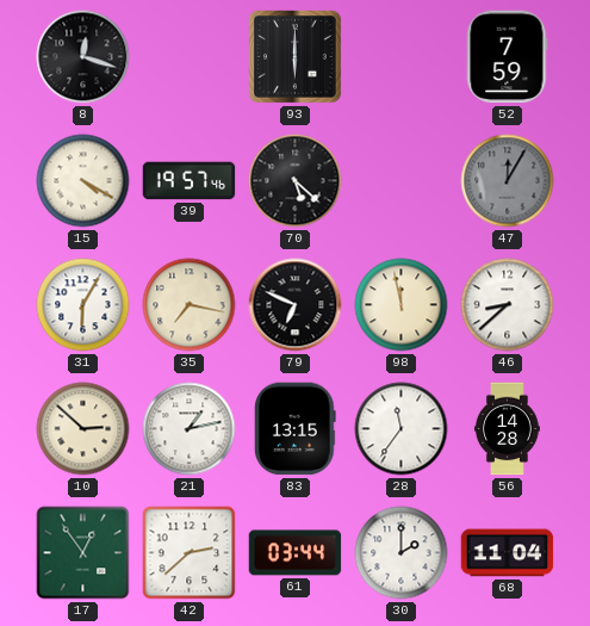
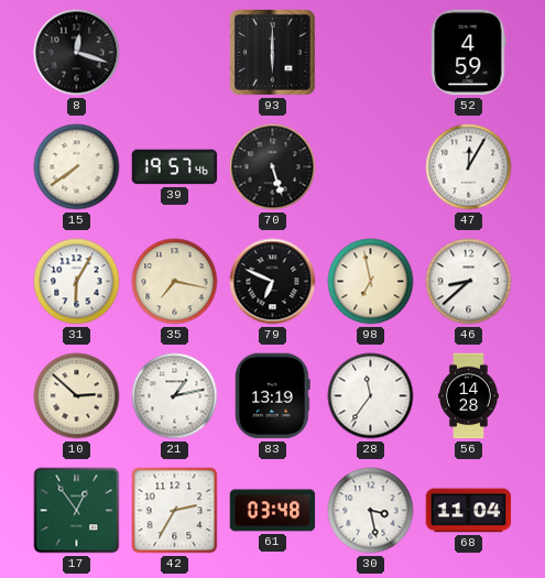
52: 7:59 -> 4:59
15: 4:20 -> 7:39
70: 5:22 -> 5:27
47 dial: grey -> white
98: 11:58 -> 6:58
83: 13:15 -> 13:19
42: 2:38 -> 2:35
61: 03:44 -> 03:48
30: 2:00 -> 3:28
